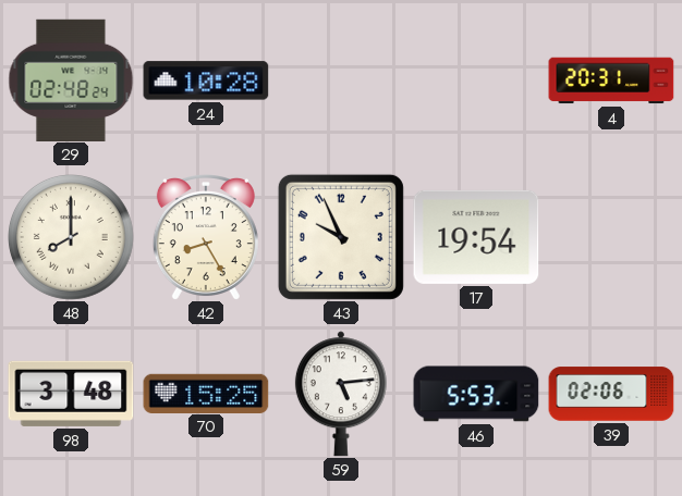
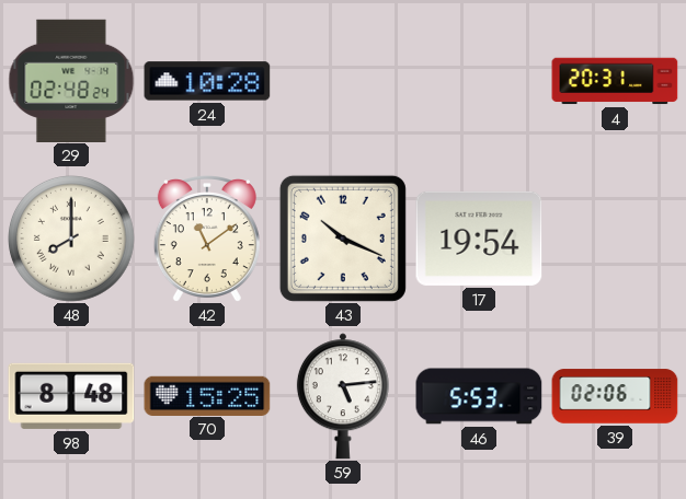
42: 8:25 -> 11:09
43: 9:56 -> 10:19
98: 3:48 -> 8:48
